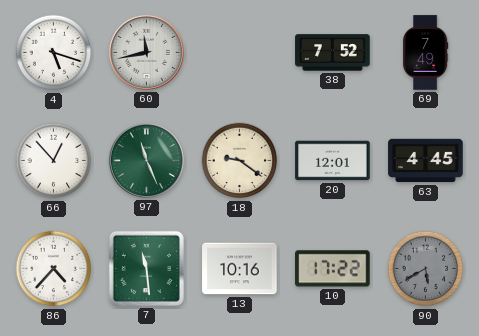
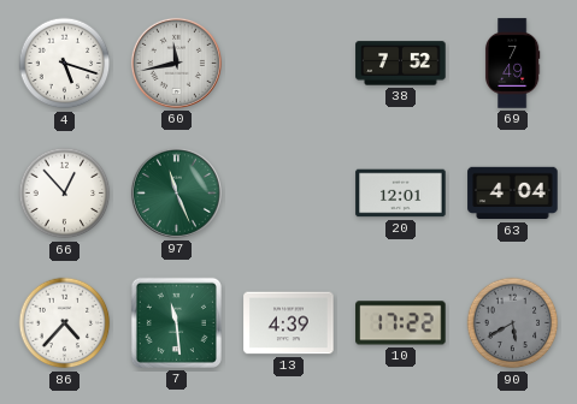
18: 9:21 -> none
63: 4:45 -> 4:04
13: 10:16 -> 4:39
